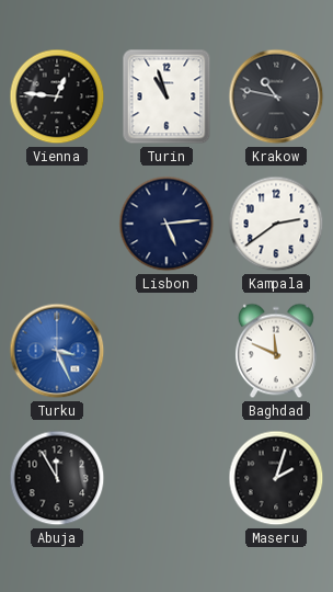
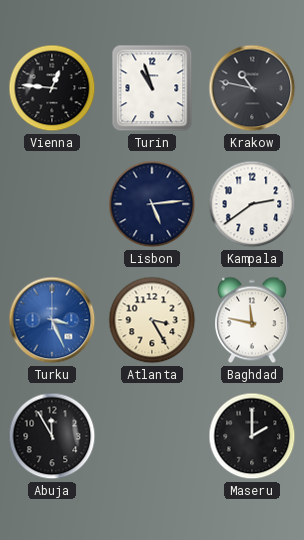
Atlanta: none -> 3:25
Baghdad: 11:49 -> 11:47
Maseru: 2:03 -> 2:00
